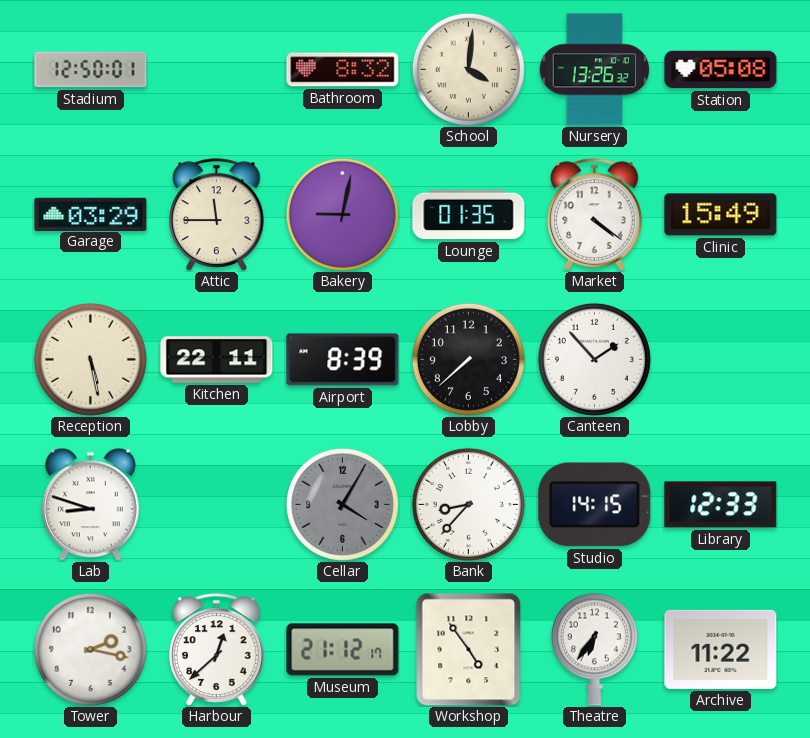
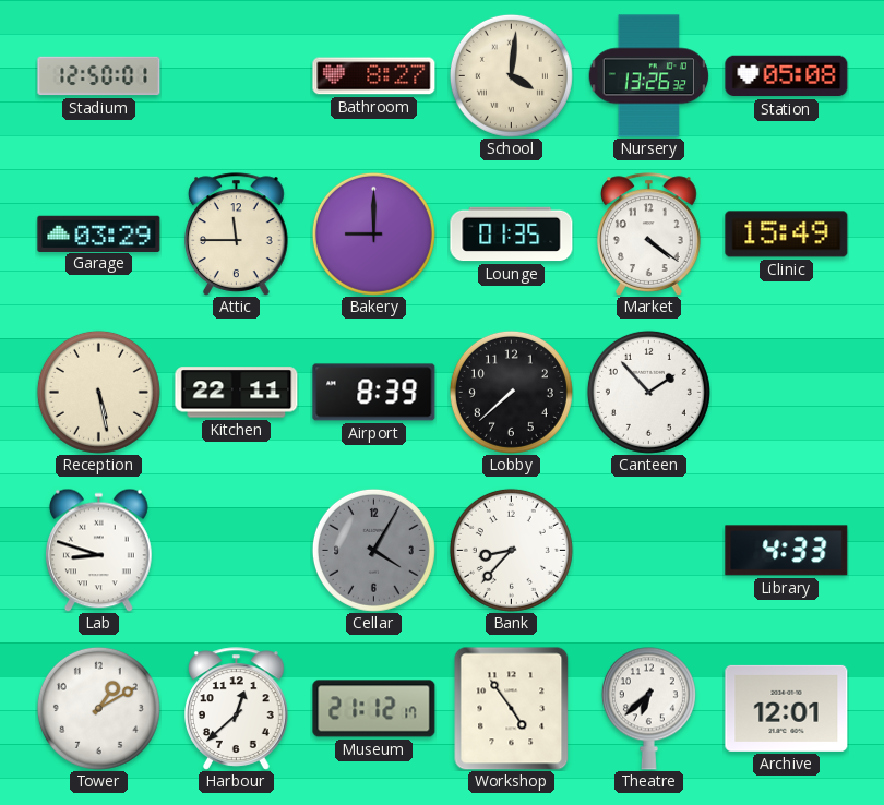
Bathroom: 8:32 -> 8:27
Bakery: 9:02 -> 9:00
Studio: 14:15 -> none
Library: 12:33 -> 4:33
Tower: 2:17 -> 1:10
Theatre: 6:36 -> 6:38
Archive: 11:22 -> 12:01
